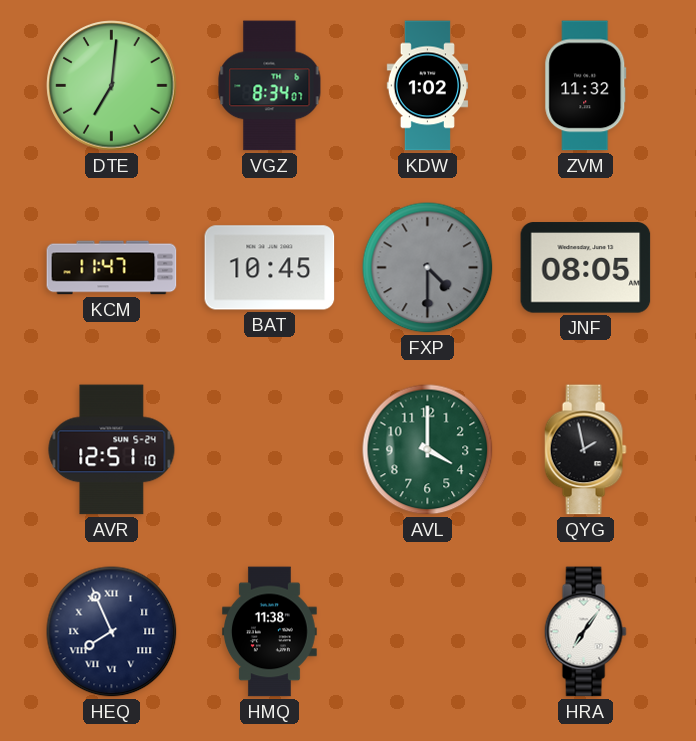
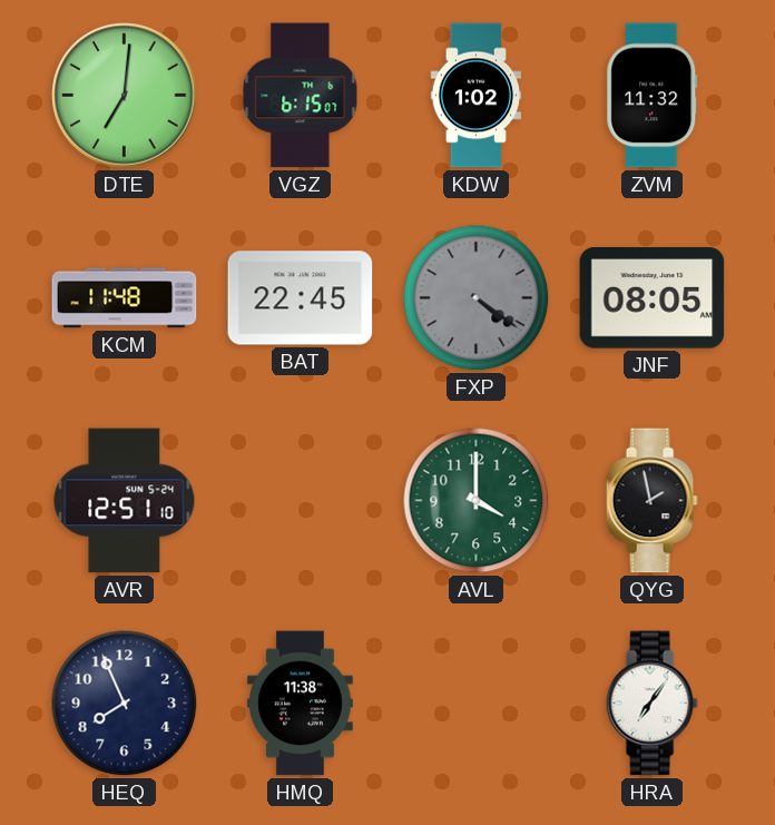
VGZ: 8:34 -> 6:15
KCM: 11:47 -> 11:48
BAT: 10:45 -> 22:45
FXP: 4:30 -> 4:21
HEQ numerals: Roman -> Arabic
